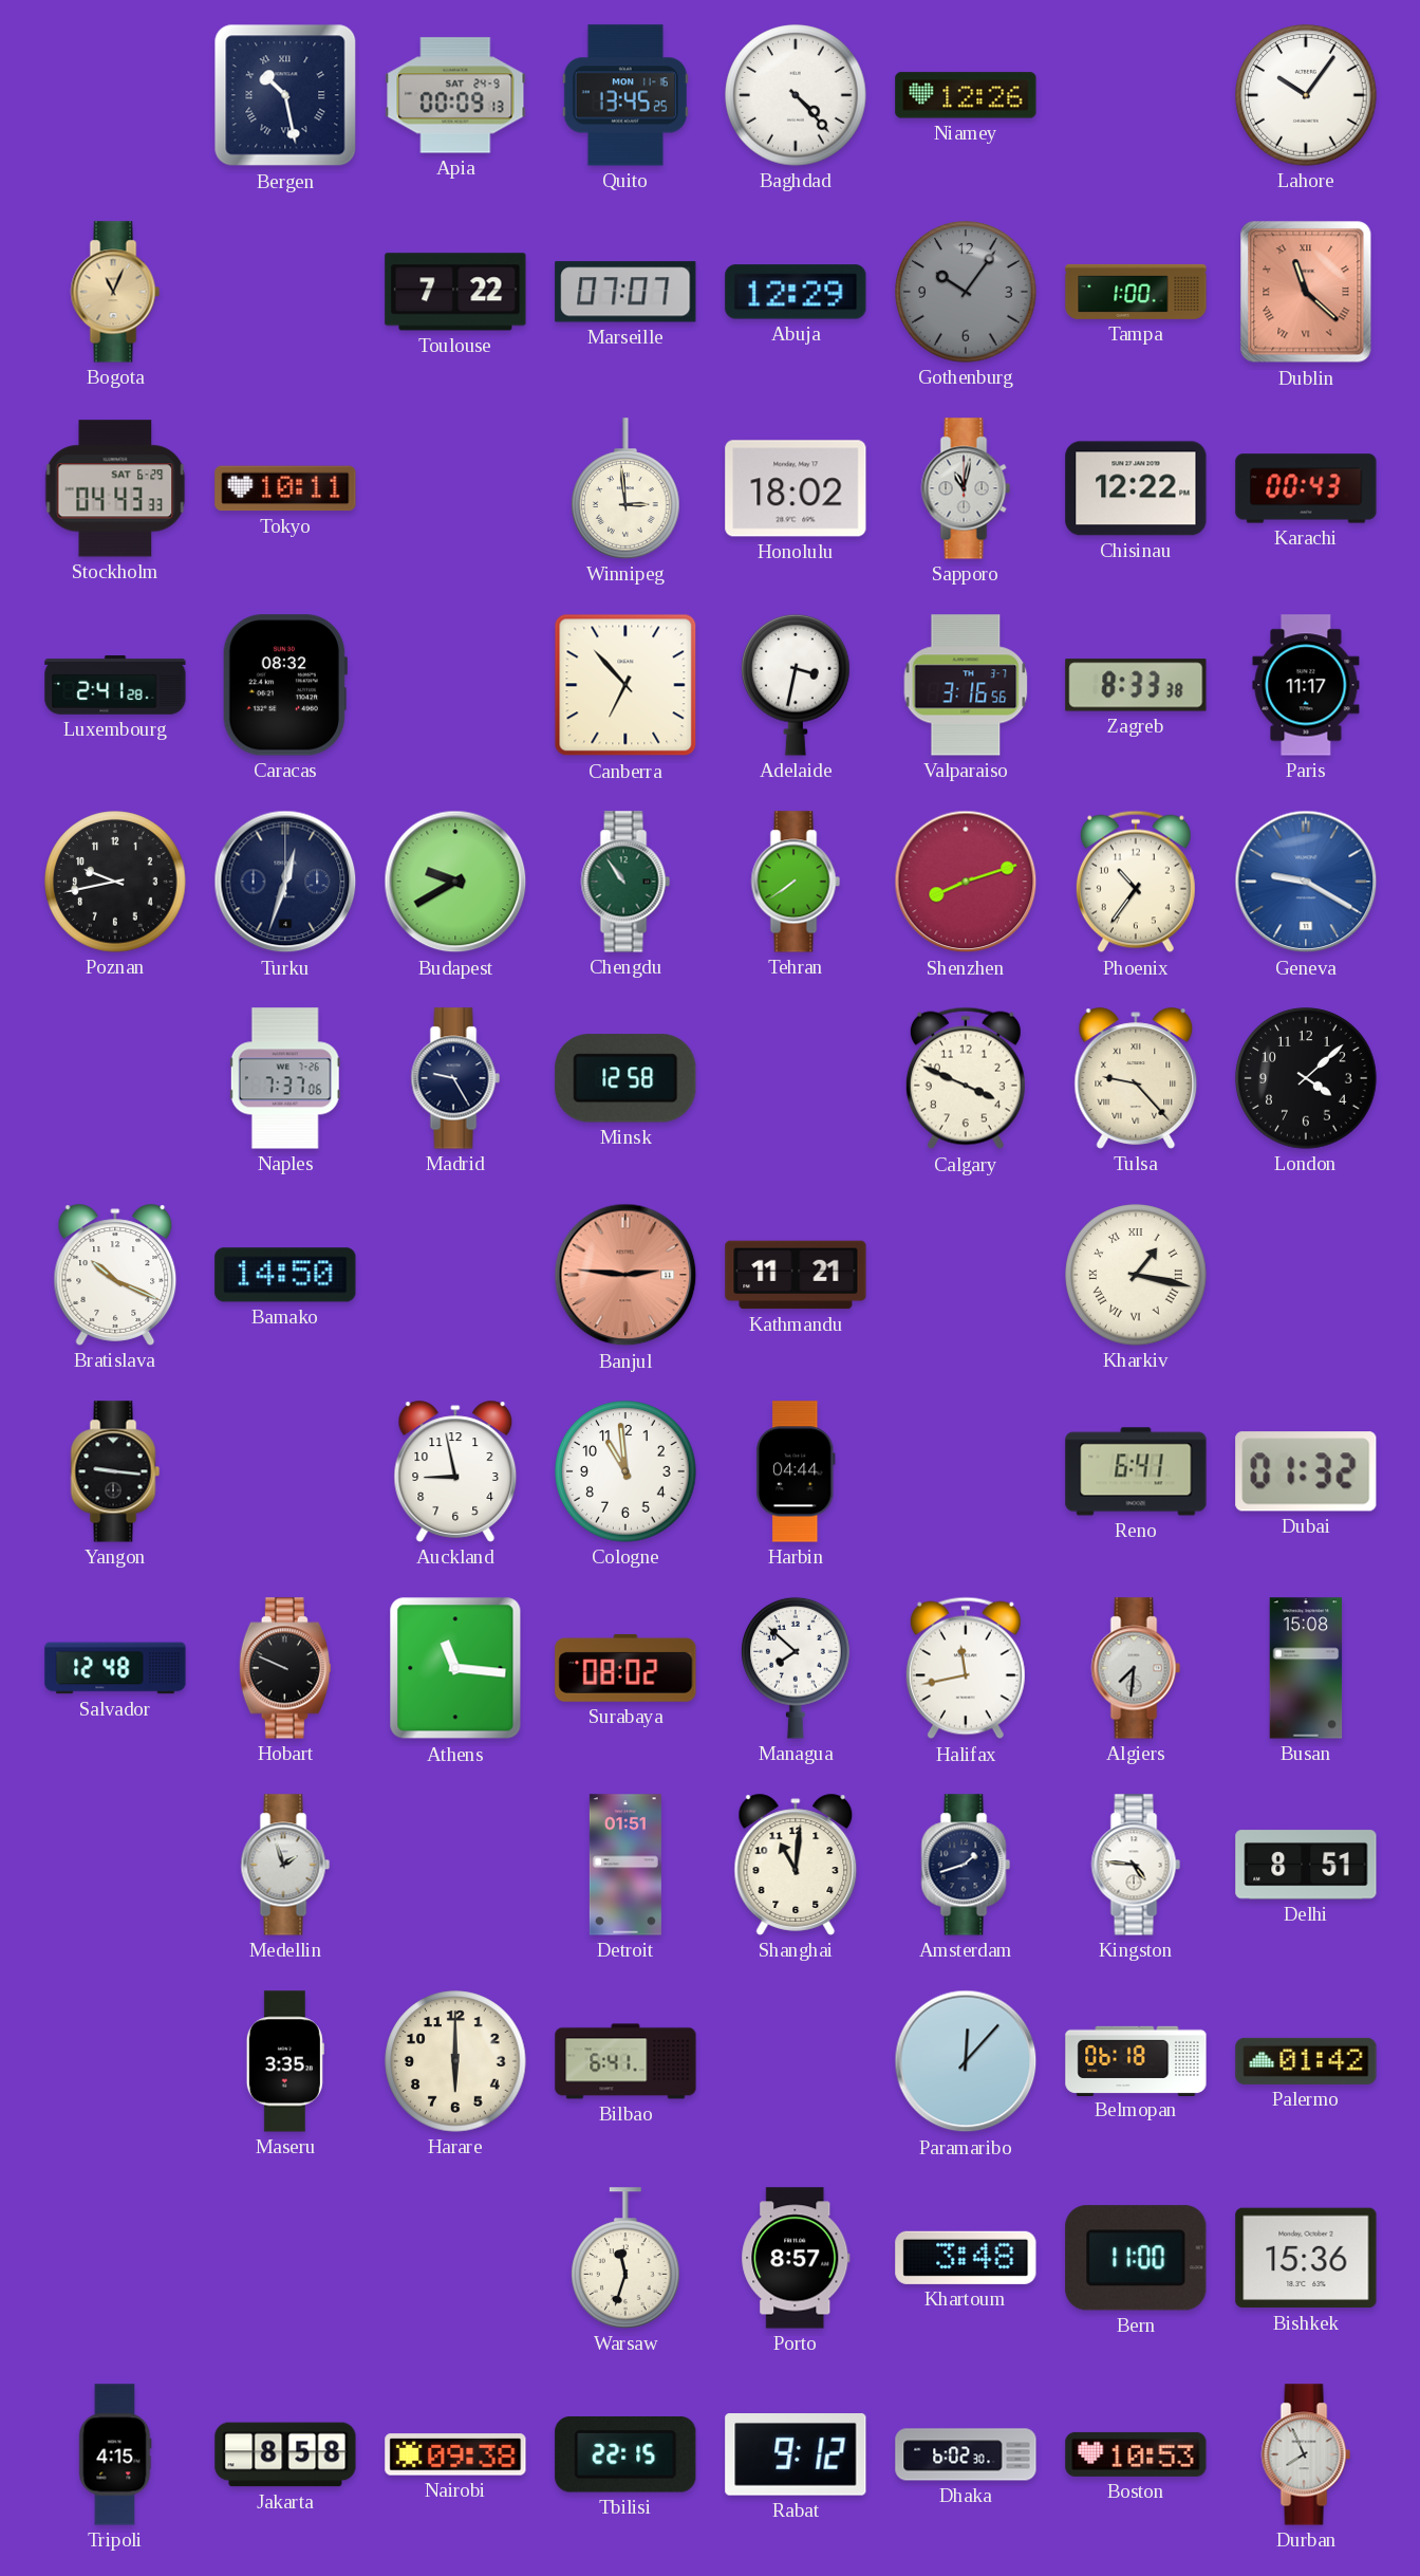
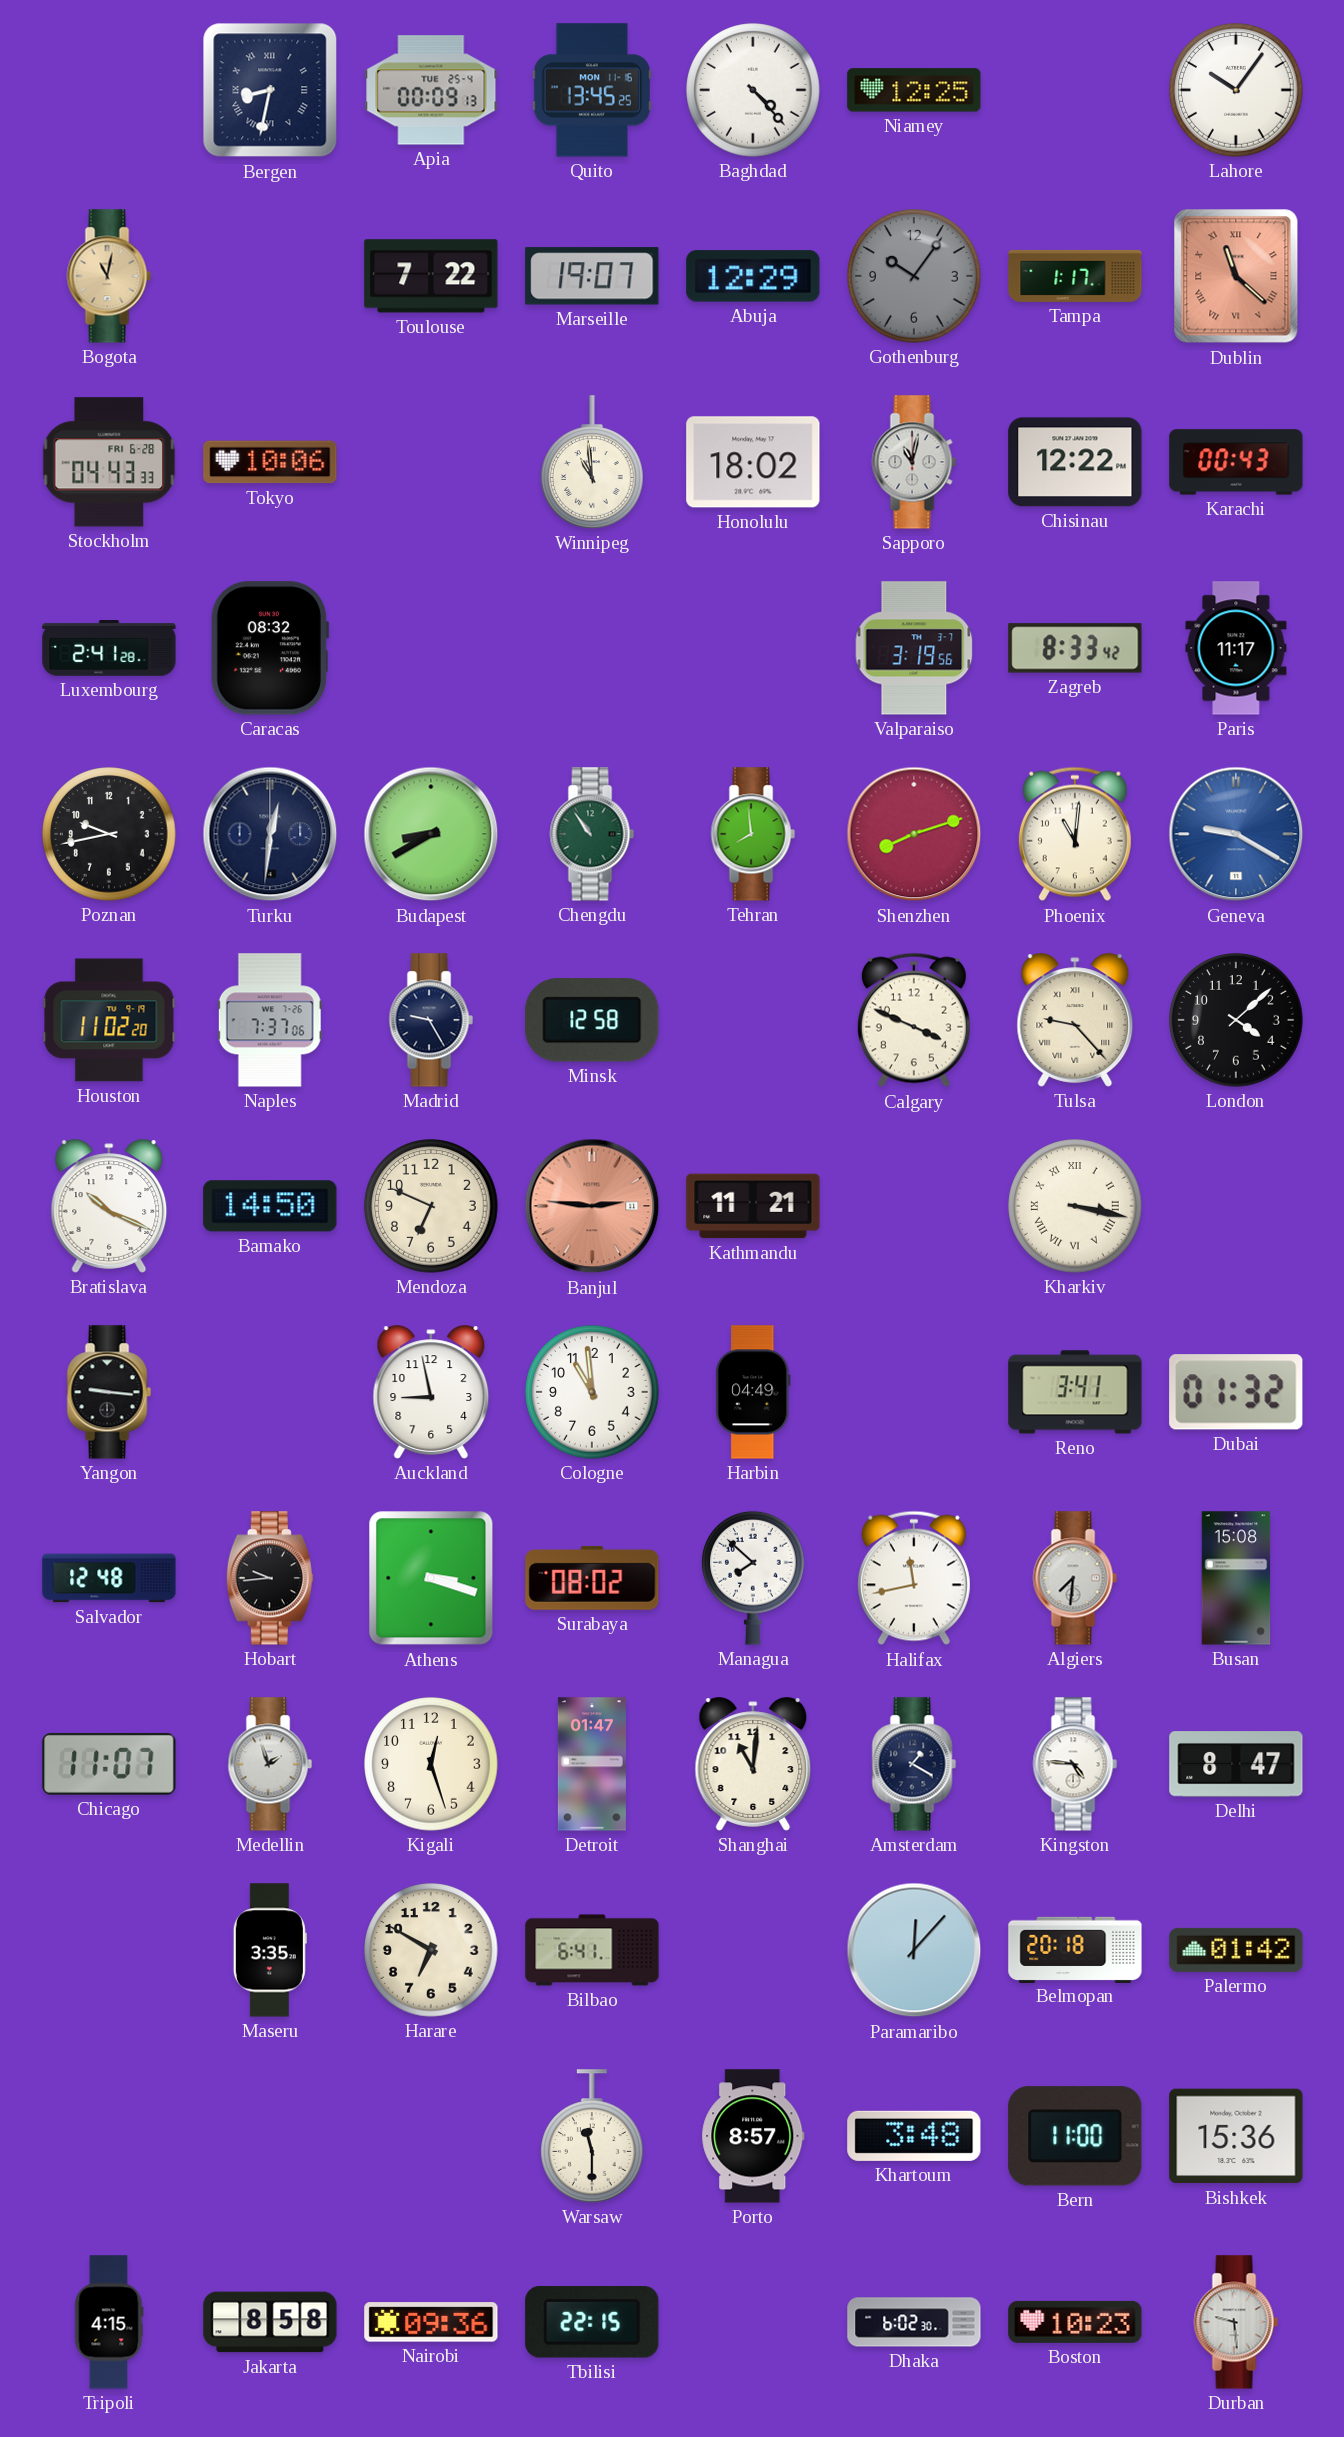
Bergen: 10:28 -> 8:32
Apia date: SAT 24-9 -> TUE 25-4
Niamey: 12:26 -> 12:25
Bogota: 11:04 -> 11:02
Marseille: 07:07 -> 19:07
Tampa: 1:00 -> 1:17
Stockholm date: SAT 6-29 -> FRI 6-28
Tokyo: 10:11 -> 10:06
Winnipeg: 2:59 -> 10:59
Canberra: 6:53 -> none
Adelaide: 3:32 -> none
Valparaiso: 3:16 -> 3:19
Zagreb: 8:33:38 -> 8:33:42
Turku: 12:33 -> 12:31
Budapest: 9:40 -> 8:40
Tehran: 7:39 -> 7:59
Phoenix: 10:36 -> 11:01
Houston: none -> 11:02
Mendoza: none -> 6:49
Kharkiv: 1:17 -> 3:17
Harbin: 04:44 -> 04:49
Reno: 6:41 -> 3:41
Hobart: 9:49 -> 9:44
Athens: 11:16 -> 3:18
Chicago: none -> 11:07
Kigali: none -> 12:27
Detroit: 01:51 -> 01:47
Amsterdam: 1:42 -> 1:20
Delhi: 8:51 -> 8:47
Harare: 6:00 -> 6:50
Belmopan: 06:18 -> 20:18
Warsaw: 11:33 -> 11:30
Nairobi: 09:38 -> 09:36
Rabat: 9:12 -> none
Boston: 10:53 -> 10:23
Durban: 7:56 -> 9:29
